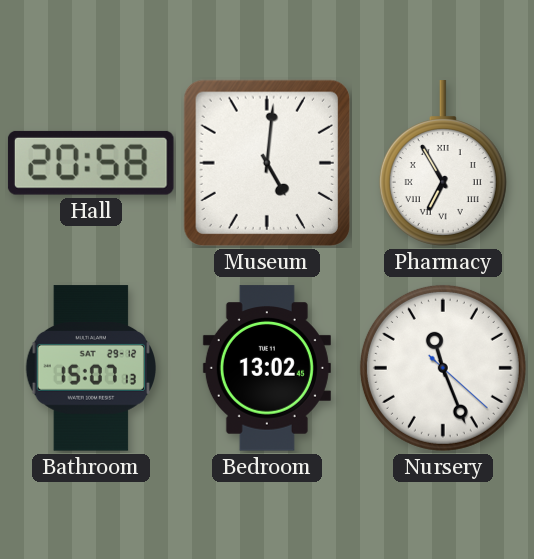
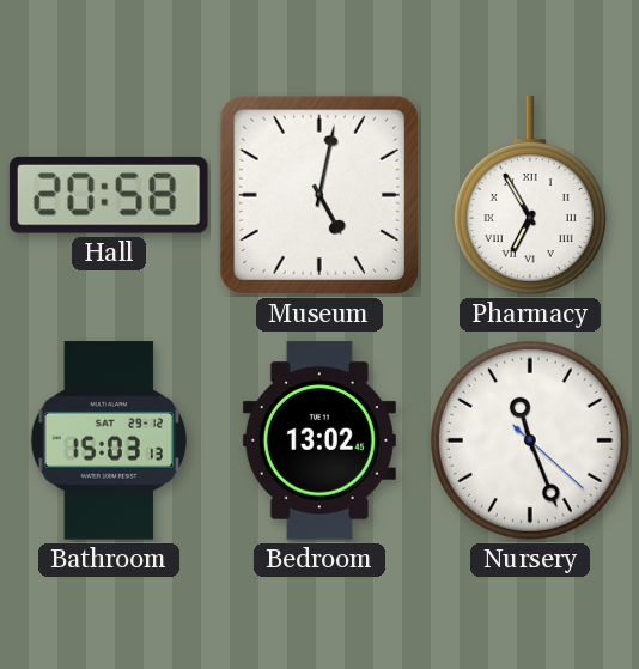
Museum: 5:01 -> 5:02
Bathroom: 15:07 -> 15:03
